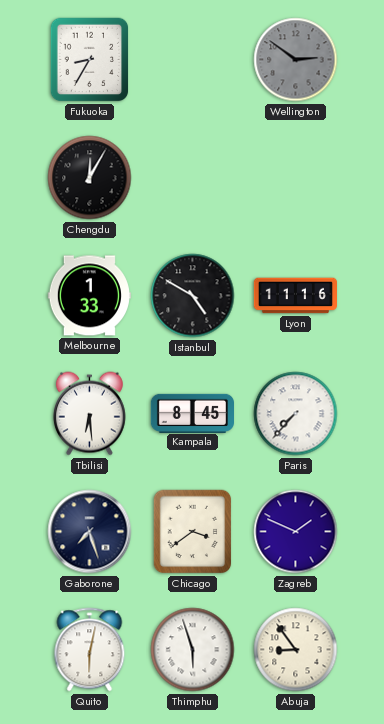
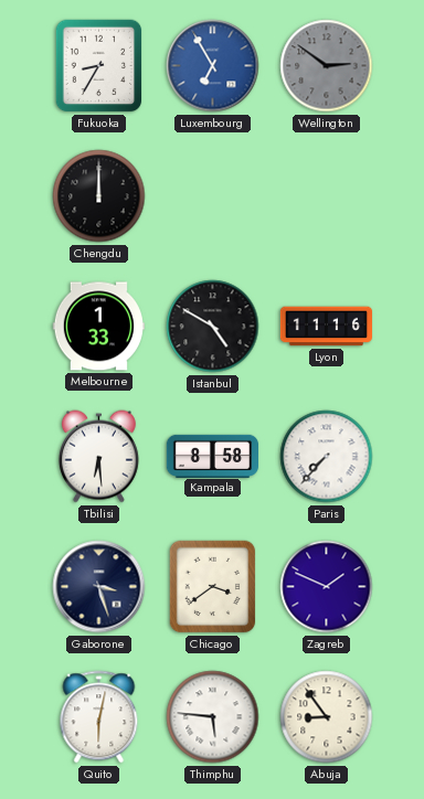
Luxembourg: none -> 6:55
Chengdu: 12:05 -> 12:00
Kampala: 8:45 -> 8:58
Gaborone: 7:27 -> 3:27
Thimphu: 5:57 -> 5:46
